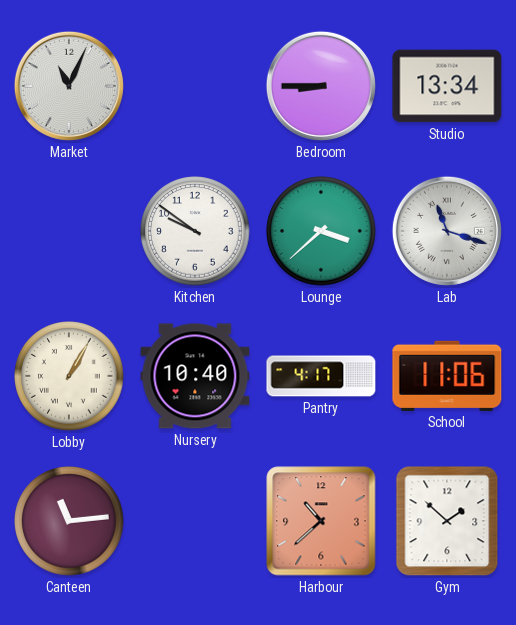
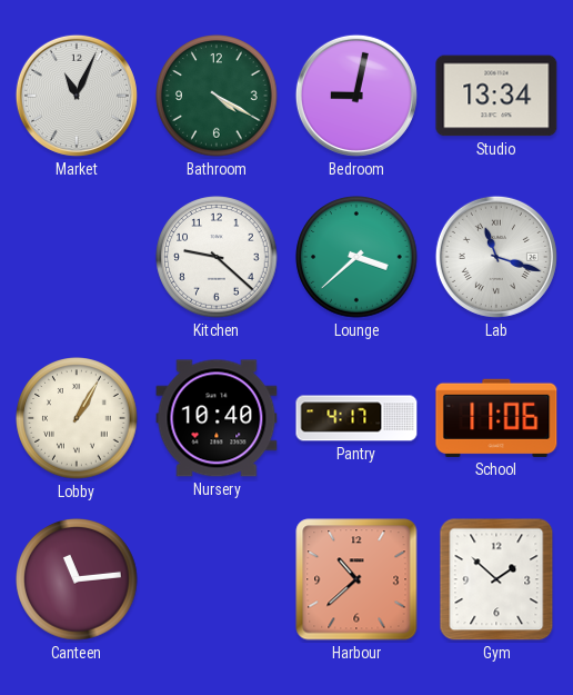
Bathroom: none -> 4:20
Bedroom: 8:45 -> 9:02
Kitchen: 9:51 -> 9:22
